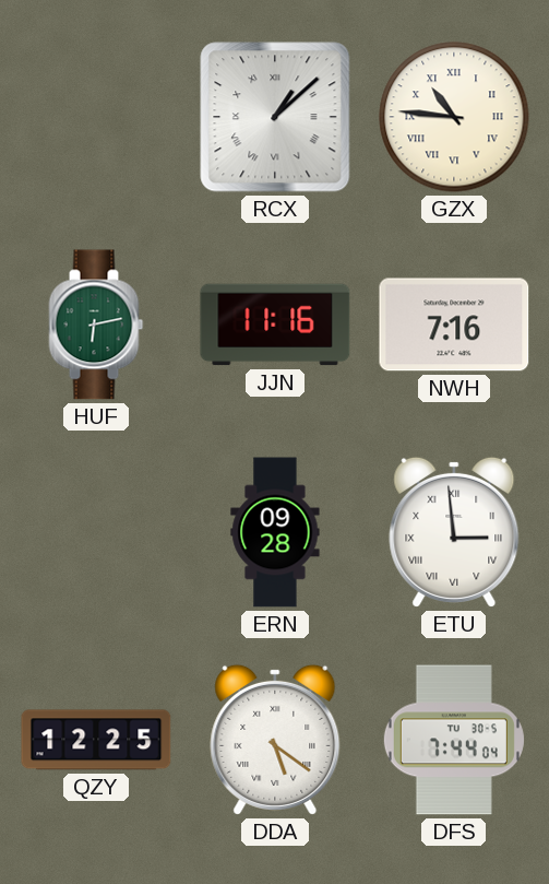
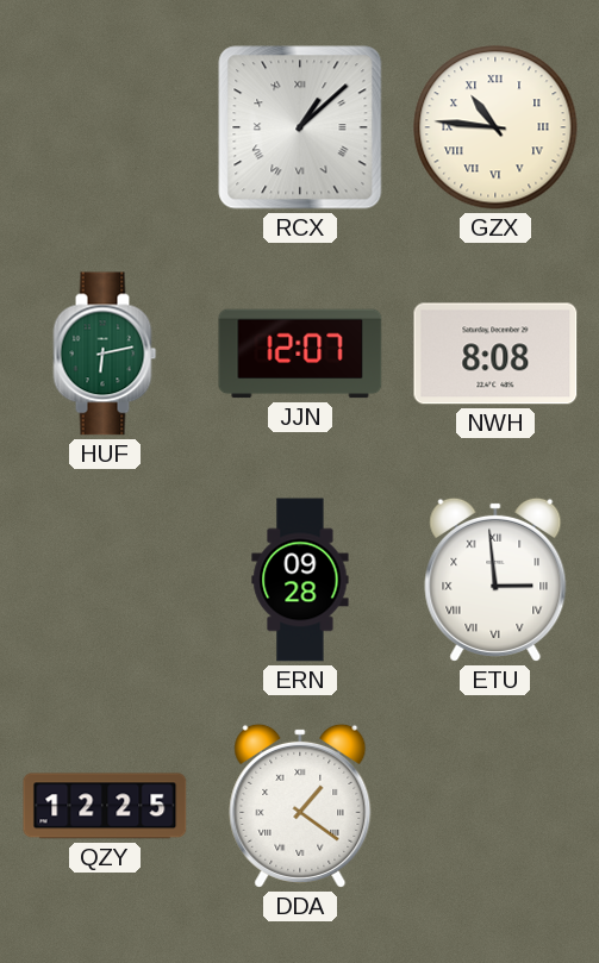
JJN: 11:16 -> 12:07
NWH: 7:16 -> 8:08
DDA: 5:21 -> 1:21
DFS: 7:44 -> none
